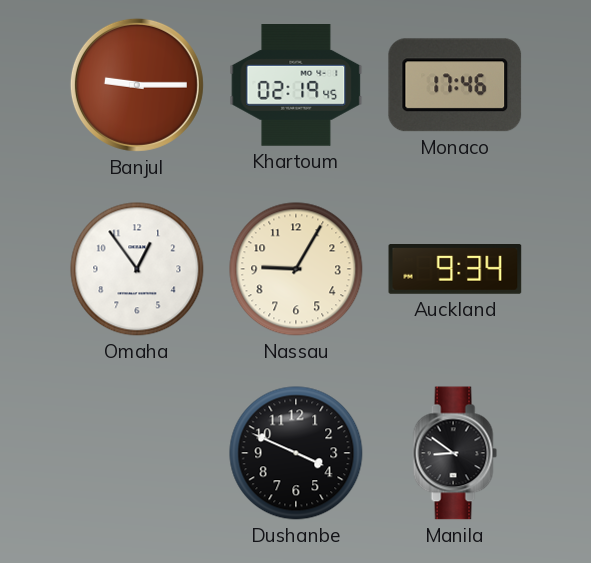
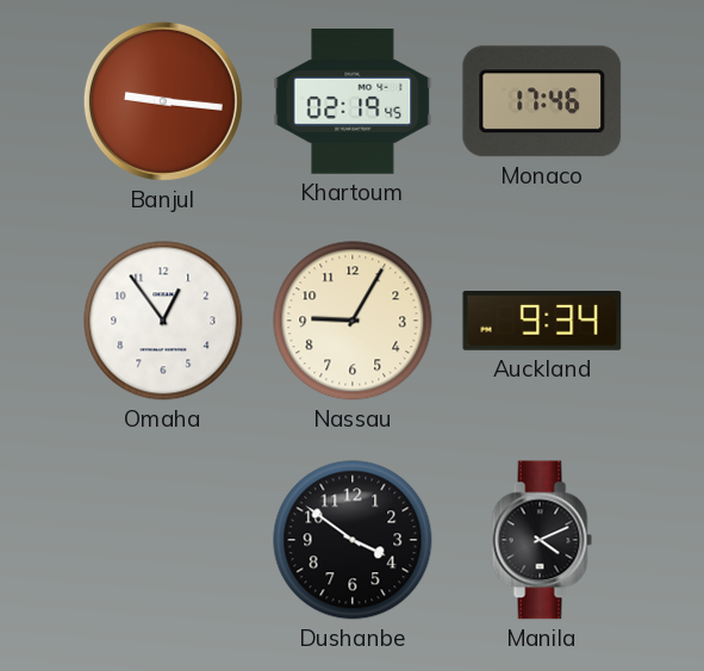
Banjul: 9:15 -> 9:16
Dushanbe: 3:49 -> 3:51
Manila: 8:51 -> 4:11
